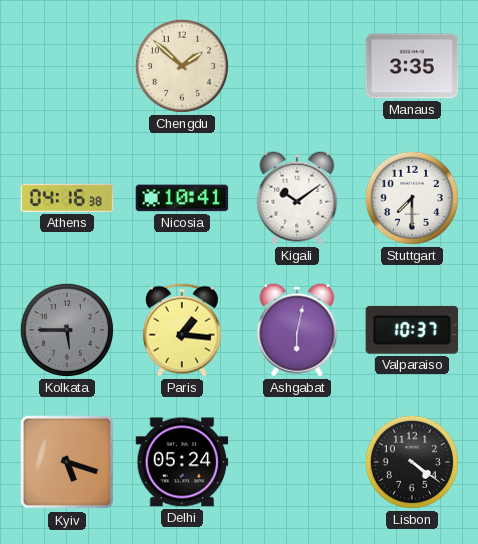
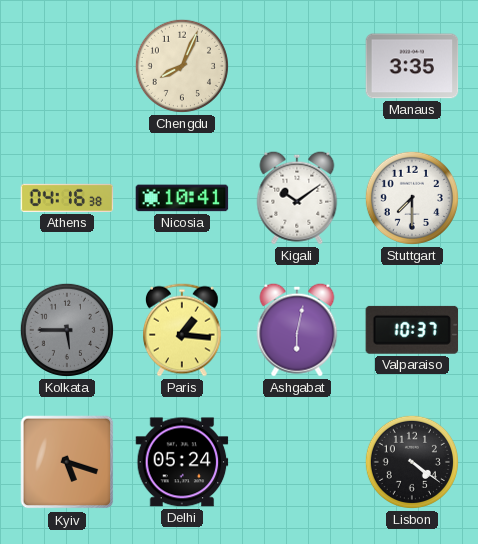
Chengdu: 1:52 -> 8:04
